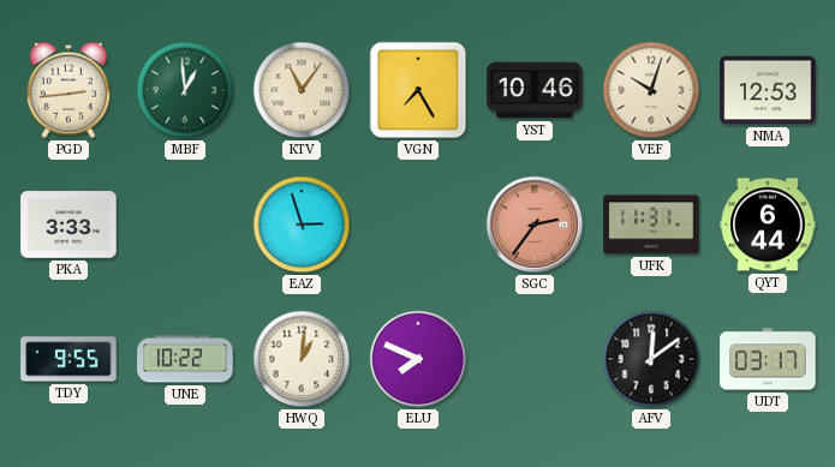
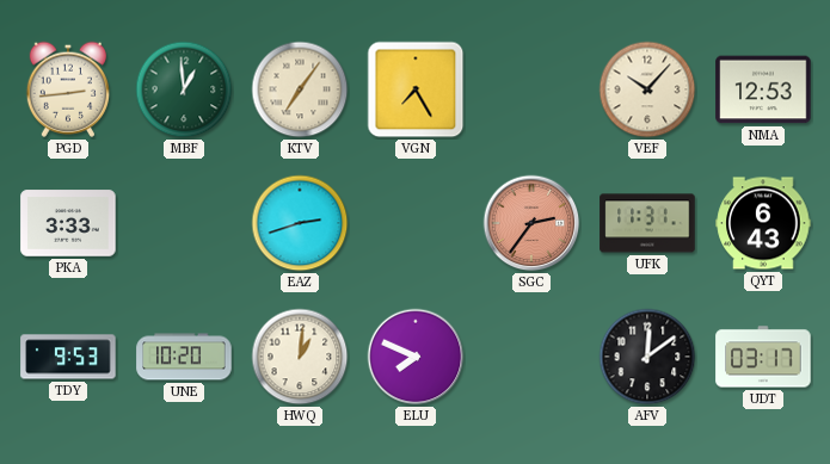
KTV: 11:06 -> 7:06
YST: 10:46 -> none
VEF: 10:03 -> 10:07
EAZ: 2:57 -> 2:42
QYT: 6:44 -> 6:43
TDY: 9:55 -> 9:53
UNE: 10:22 -> 10:20
